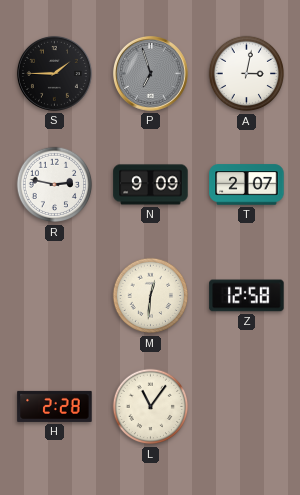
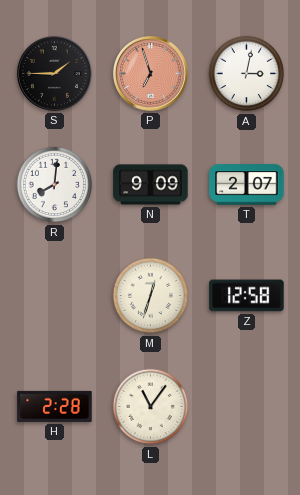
P dial: grey -> salmon
R: 2:47 -> 8:01
M: 12:31 -> 12:33
